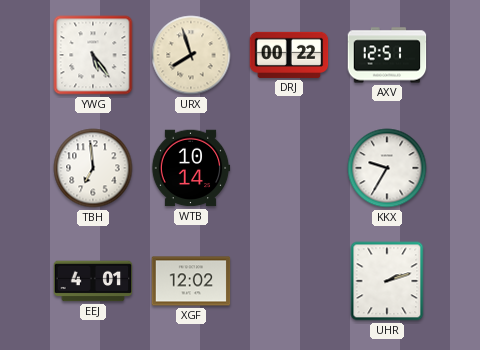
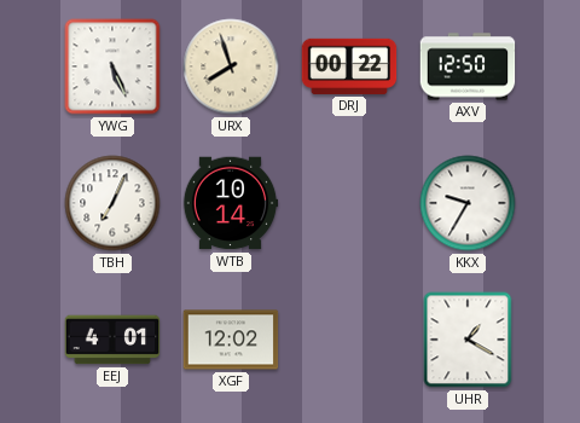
YWG: 5:24 -> 5:26
AXV: 12:51 -> 12:50
TBH: 6:59 -> 7:04
UHR: 2:12 -> 1:20
